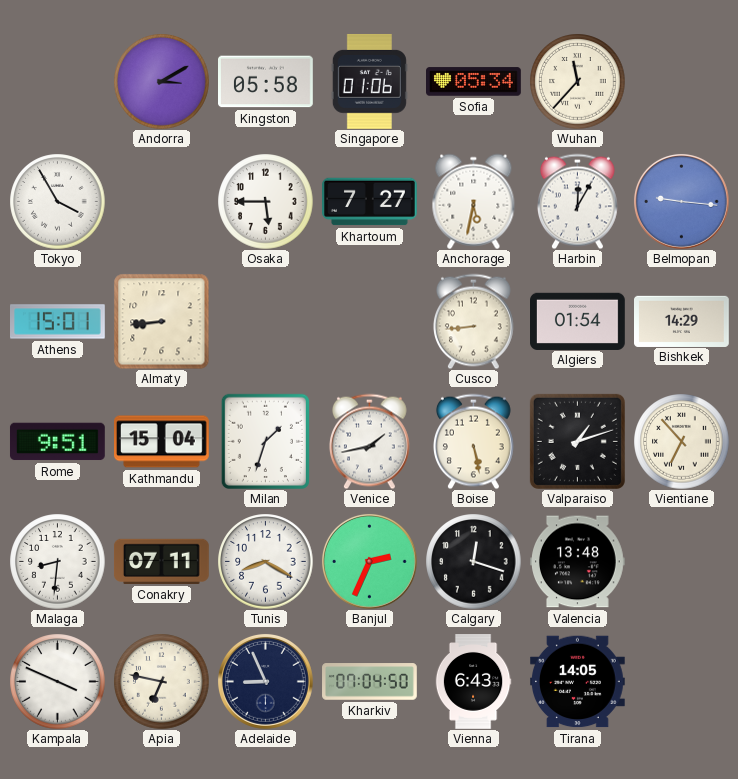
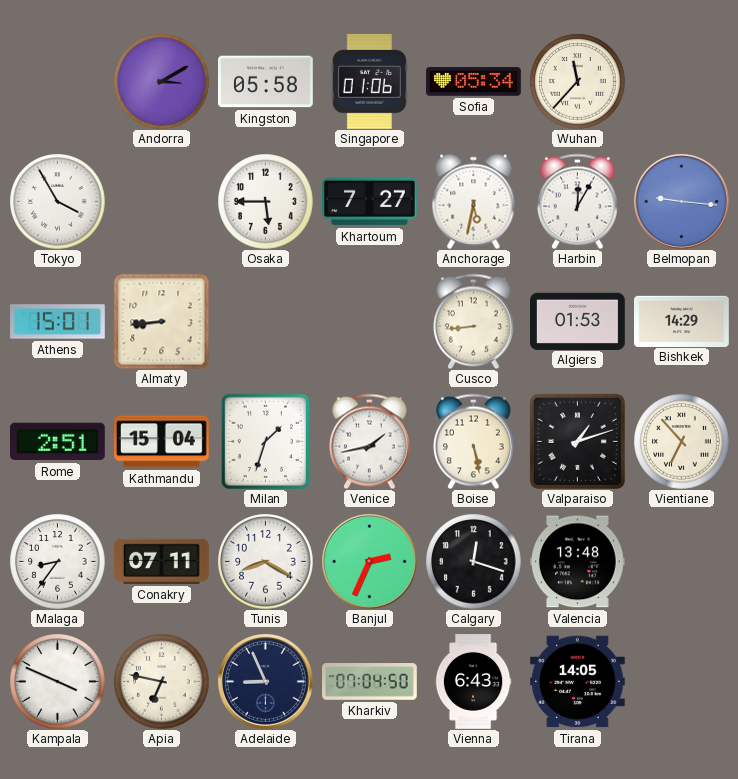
Algiers: 01:54 -> 01:53
Rome: 9:51 -> 2:51
Malaga: 8:31 -> 8:36
